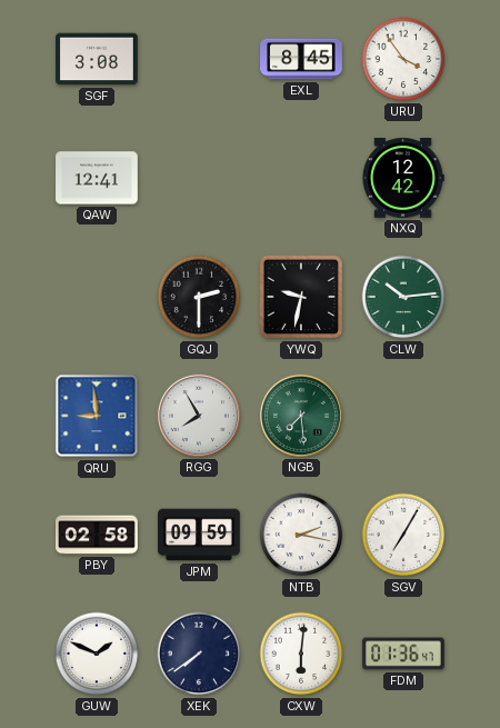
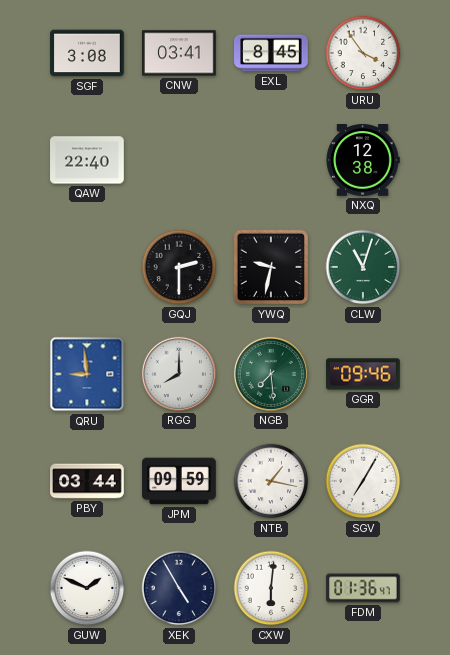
CNW: none -> 03:41
QAW: 12:41 -> 22:40
NXQ: 12:42 -> 12:38
CLW: 10:14 -> 11:03
RGG: 7:55 -> 8:00
GGR: none -> 09:46
PBY: 02:58 -> 03:44
NTB: 2:17 -> 1:17
XEK: 7:39 -> 4:55
